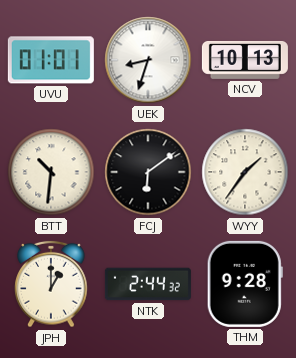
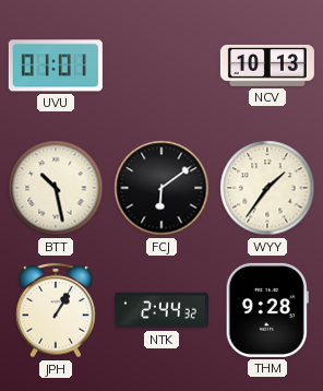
UEK: 8:33 -> none
BTT: 10:31 -> 10:28
JPH: 1:00 -> 1:05
